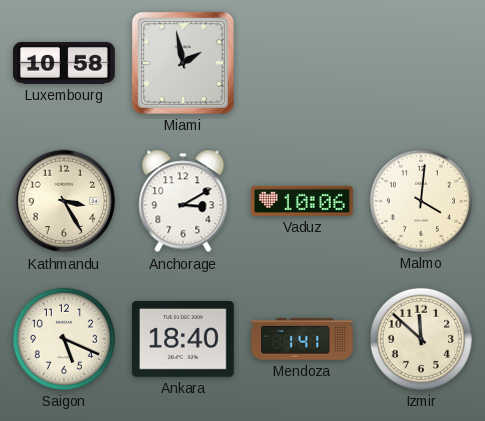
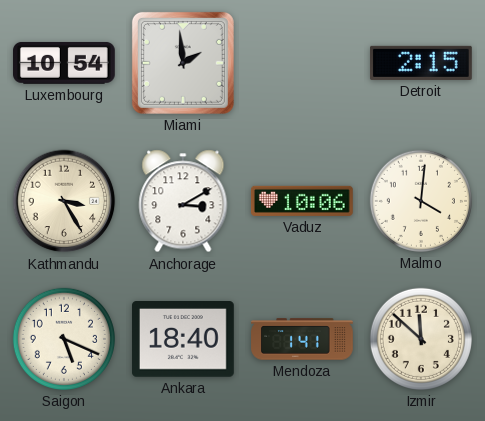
Luxembourg: 10:58 -> 10:54
Miami: 1:58 -> 1:59
Detroit: none -> 2:15
